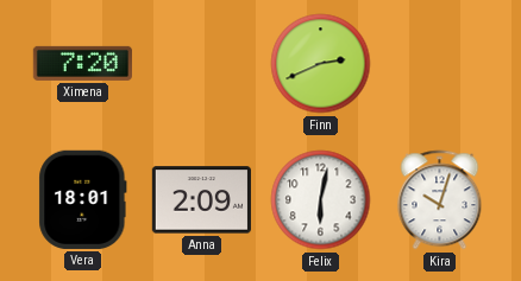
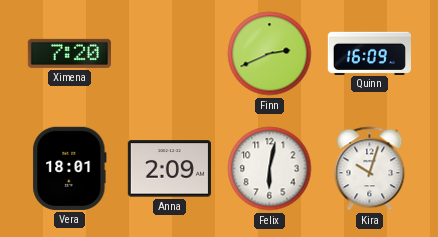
Quinn: none -> 16:09
